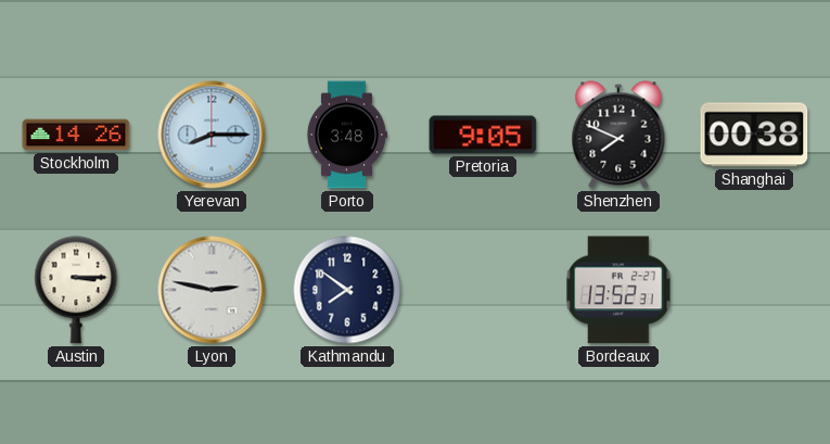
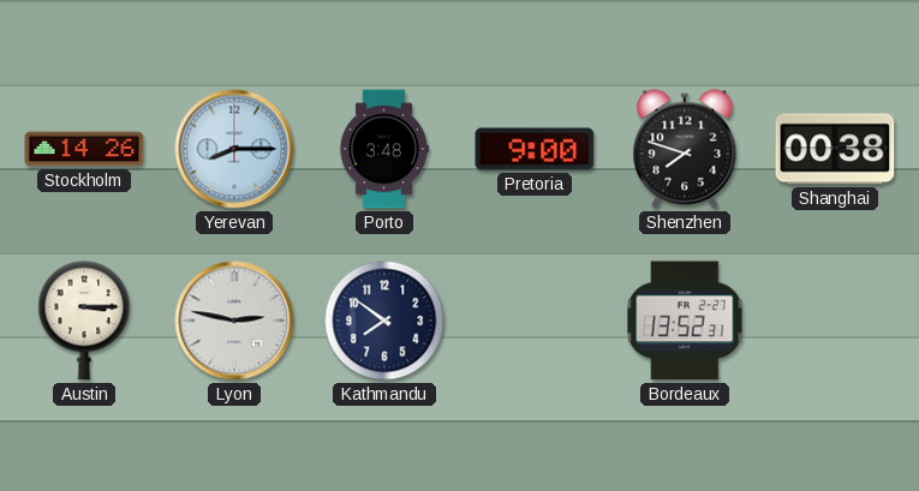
Pretoria: 9:05 -> 9:00
Shenzhen: 7:49 -> 7:48
